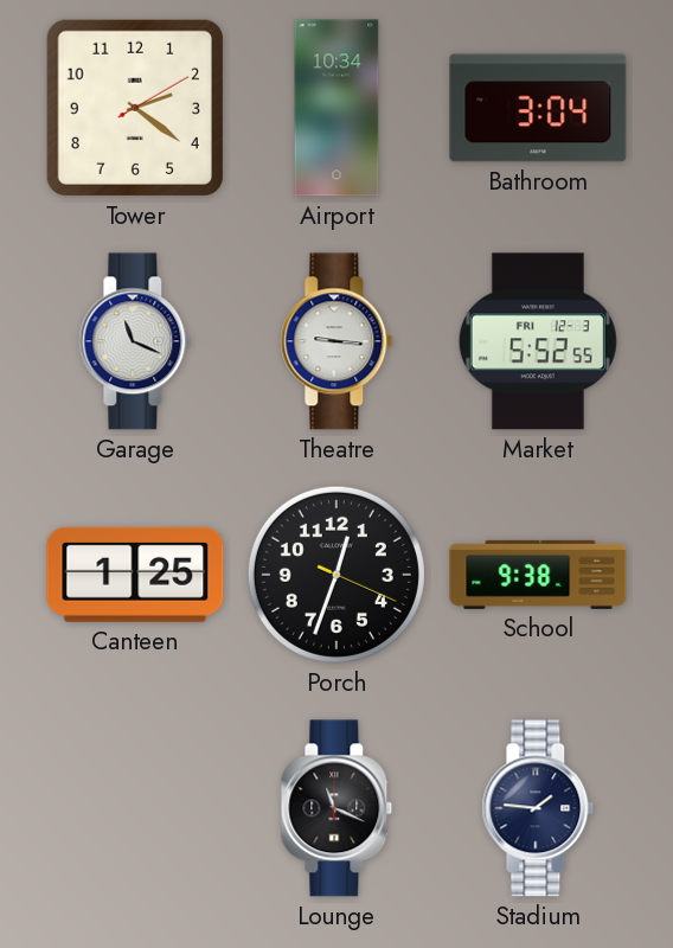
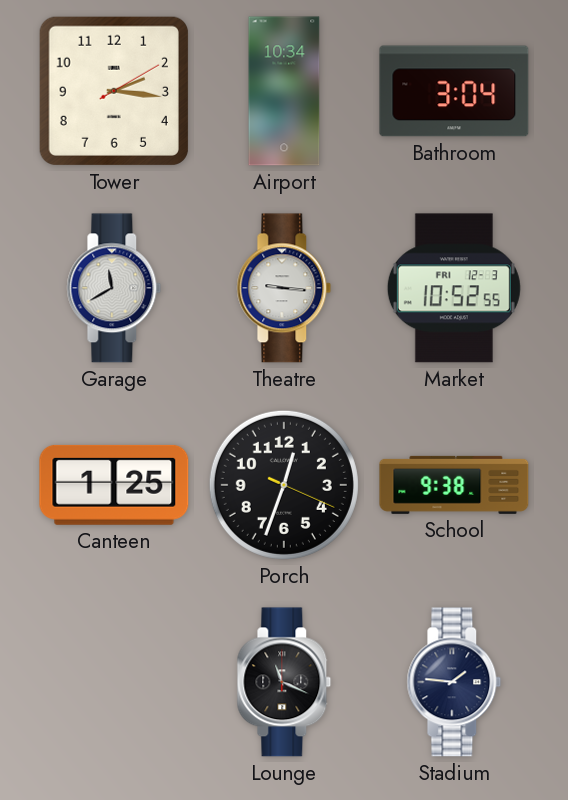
Tower: 2:21 -> 2:16
Garage: 11:19 -> 11:40
Market: 5:52 -> 10:52
